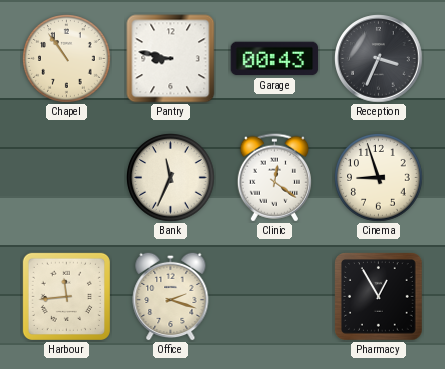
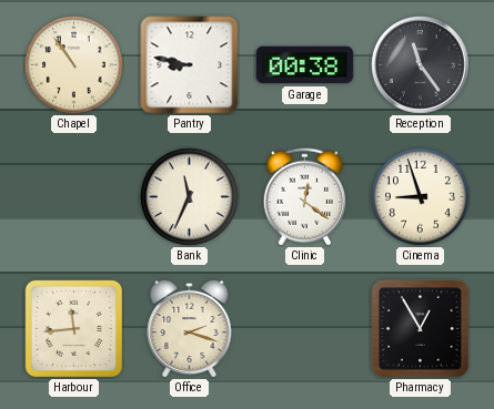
Garage: 00:43 -> 00:38
Reception: 3:34 -> 11:24
